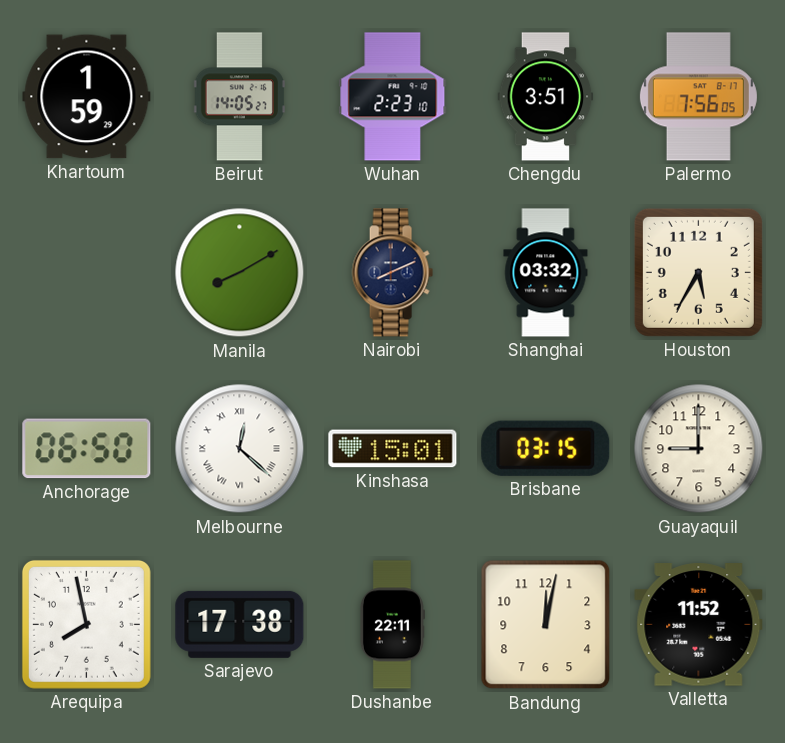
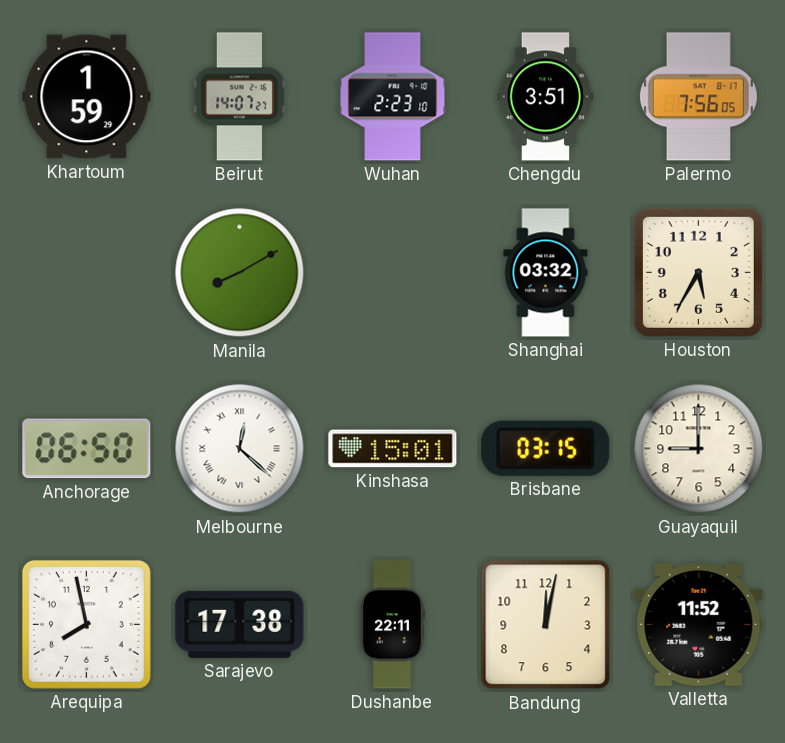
Beirut: 14:05 -> 14:07
Nairobi: 8:11 -> none
